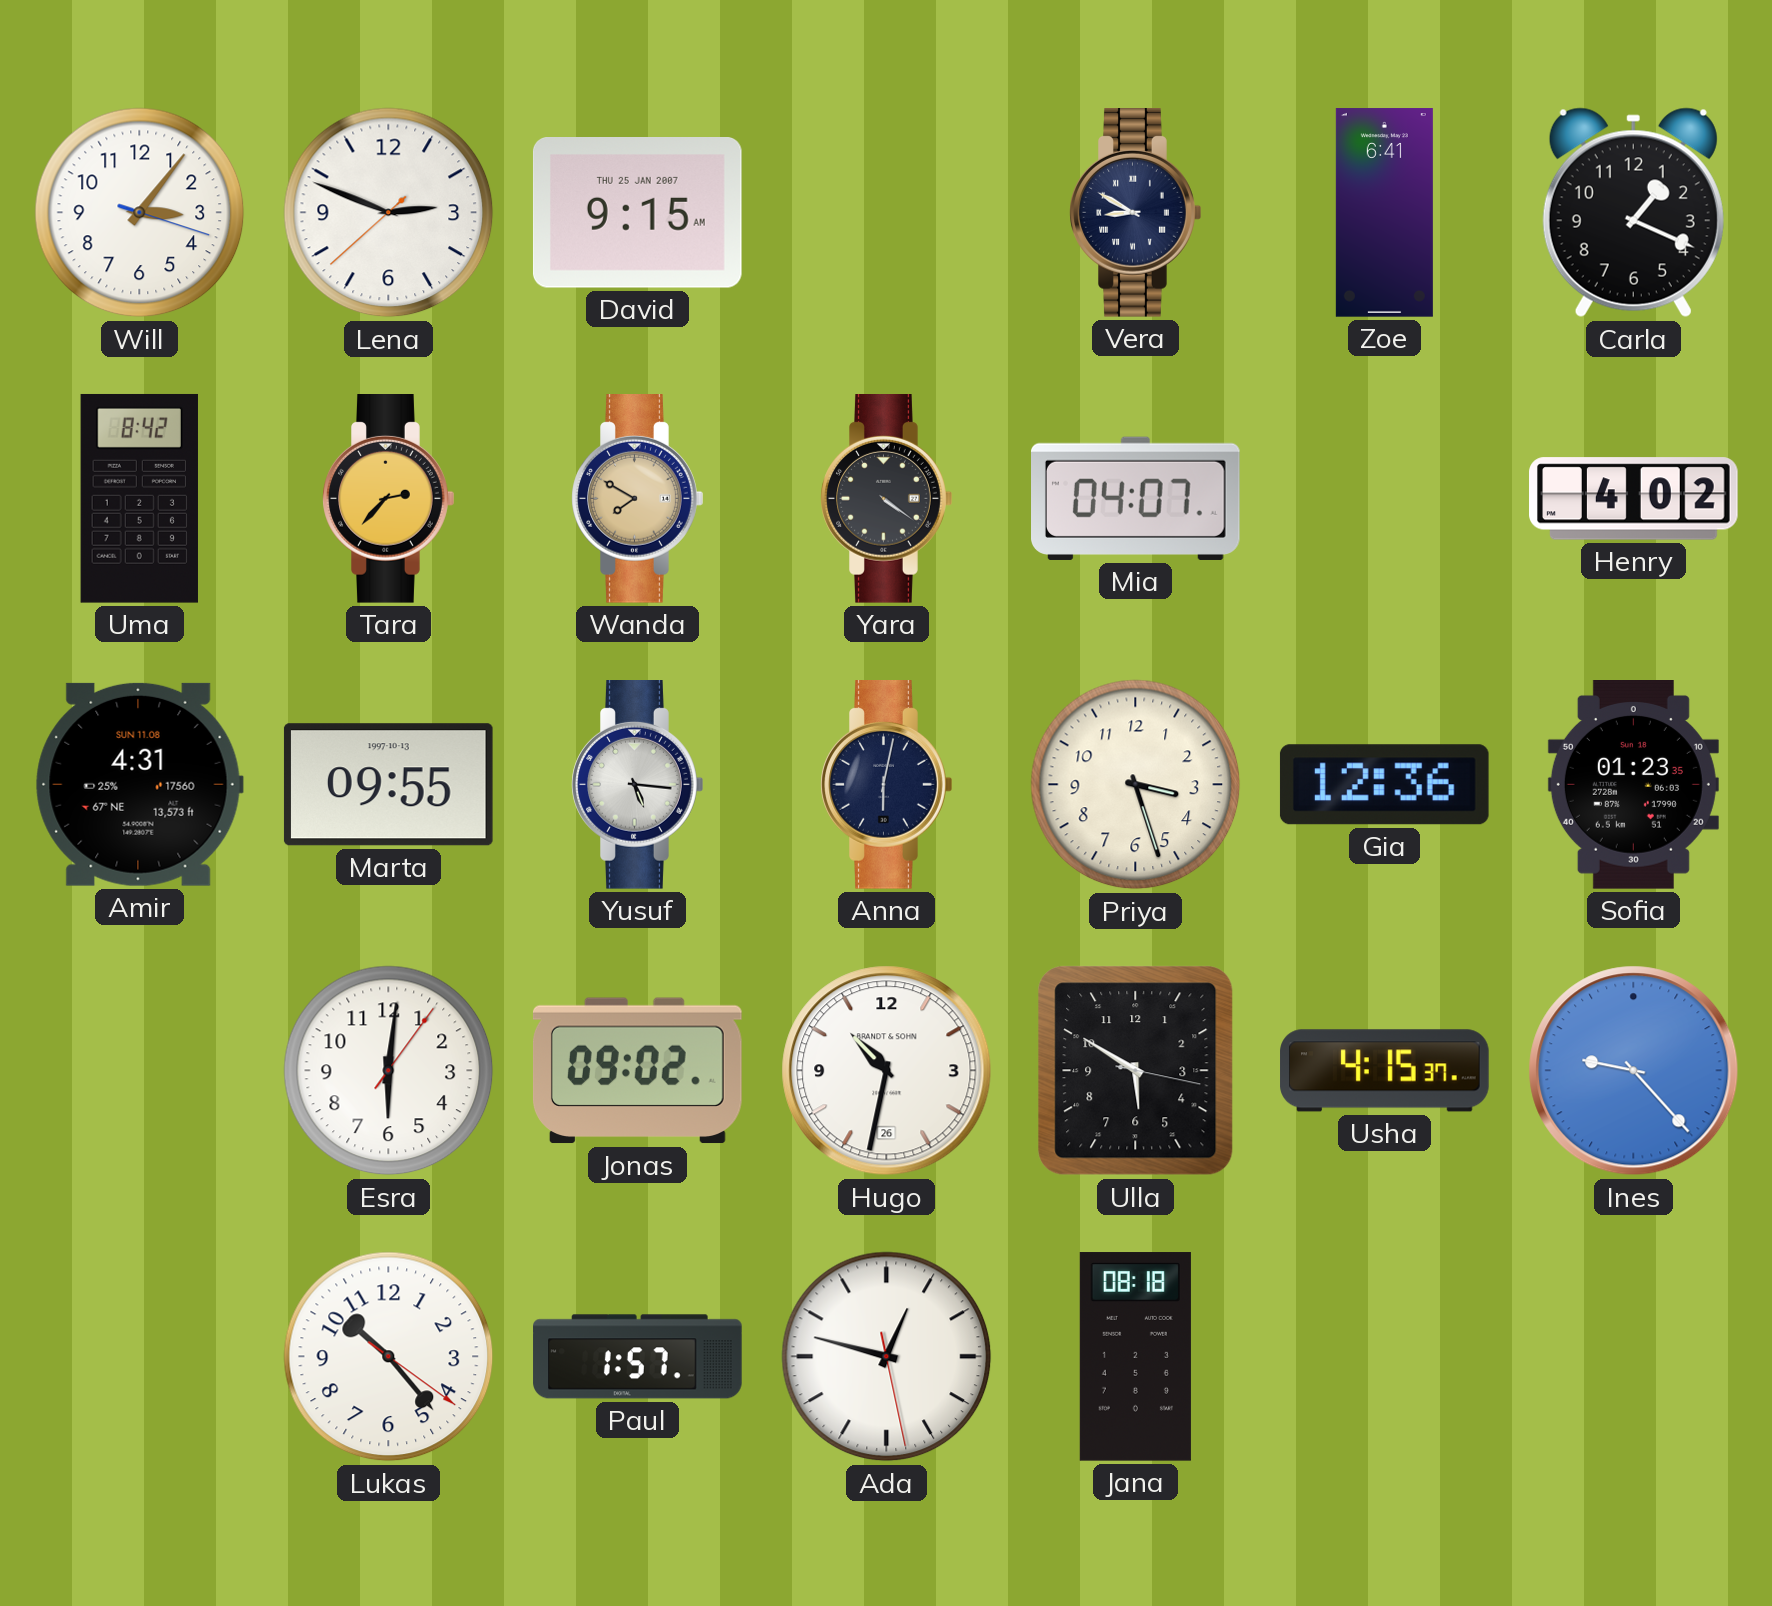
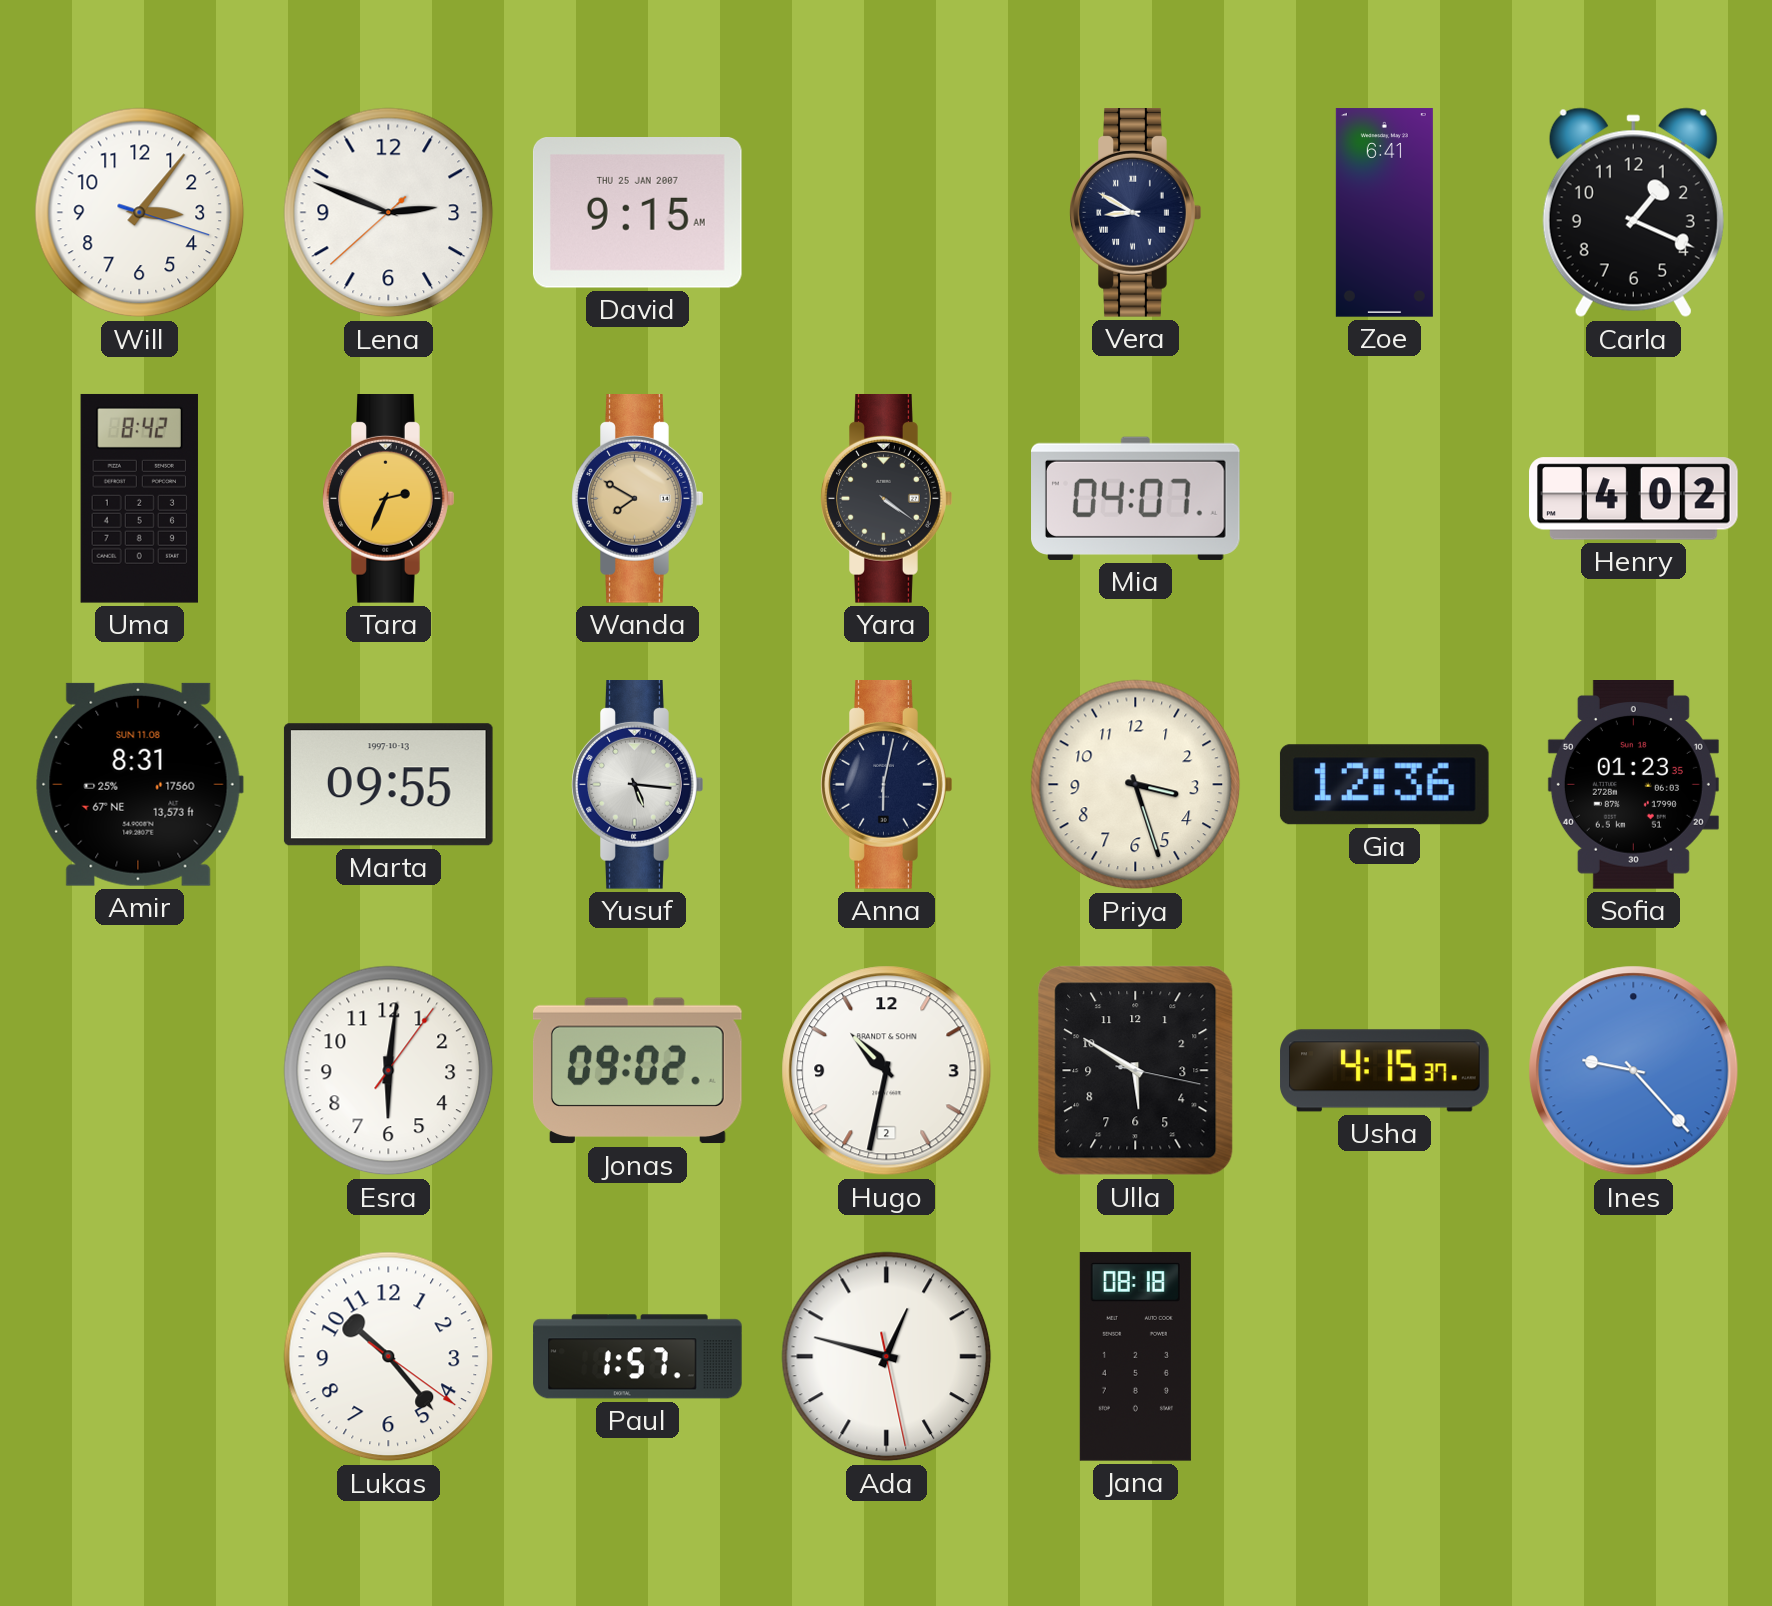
Tara: 2:37 -> 2:34
Amir: 4:31 -> 8:31
Hugo date: 26 -> 2
